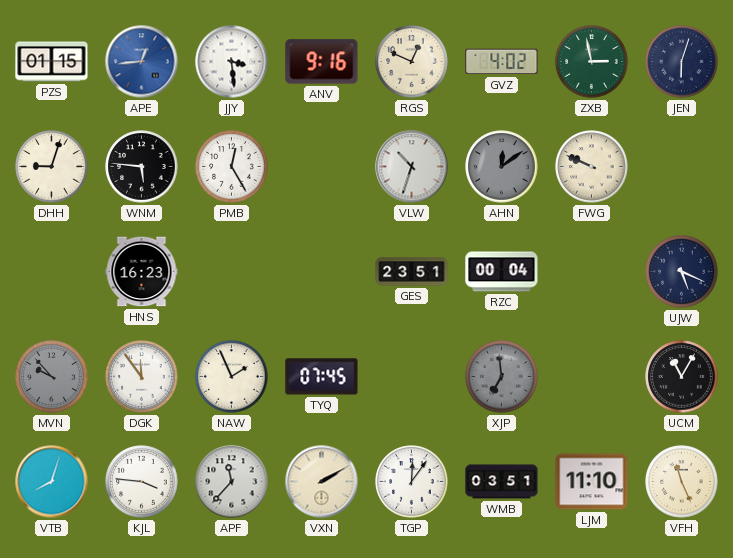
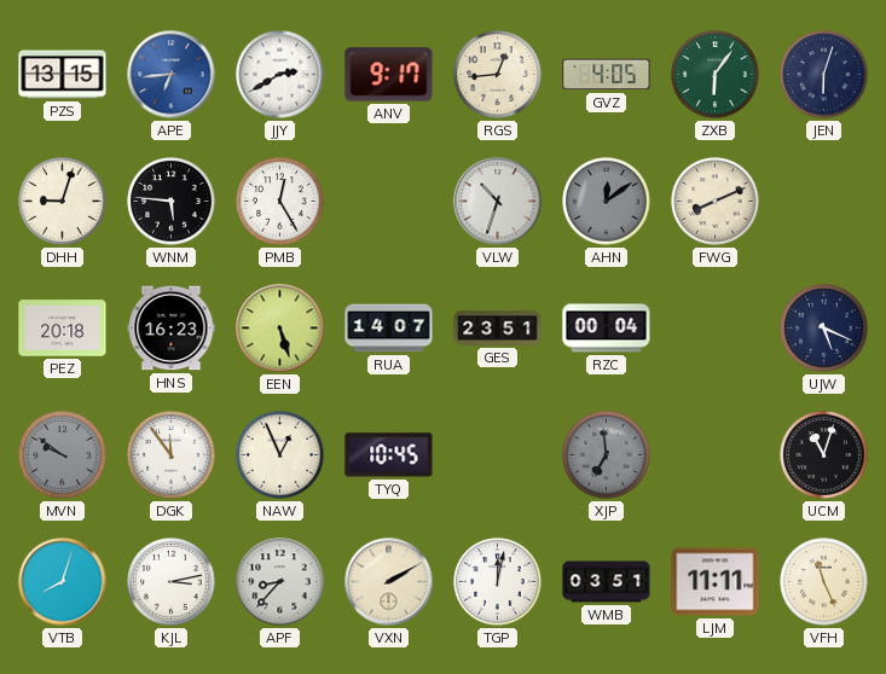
PZS: 01:15 -> 13:15
APE: 12:44 -> 6:44
JJY: 3:29 -> 2:40
ANV: 9:16 -> 9:17
RGS: 12:49 -> 12:44
GVZ: 4:02 -> 4:05
ZXB: 2:58 -> 6:06
FWG: 9:49 -> 8:11
PEZ: none -> 20:18
EEN: none -> 5:27
RUA: none -> 14:07
MVN: 9:53 -> 9:51
NAW: 1:56 -> 12:56
TYQ: 07:45 -> 10:45
UCM: 11:05 -> 11:03
KJL: 3:46 -> 3:13
APF: 11:37 -> 8:37
TGP: 12:06 -> 12:02
LJM: 11:10 -> 11:11
